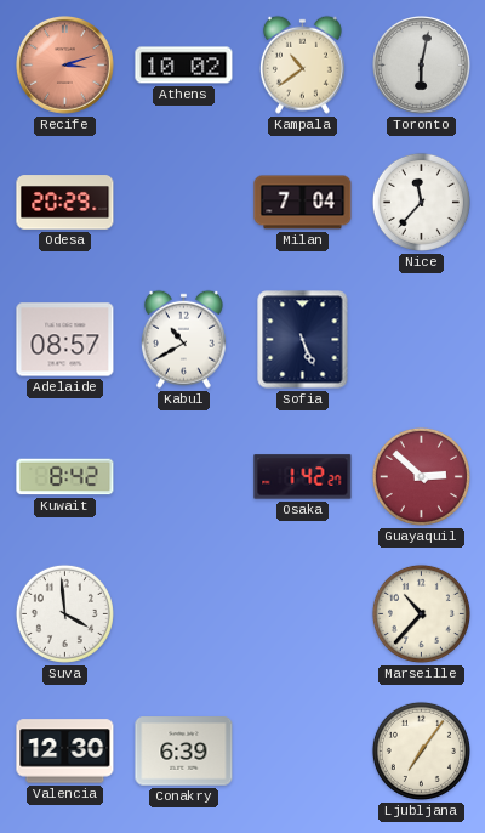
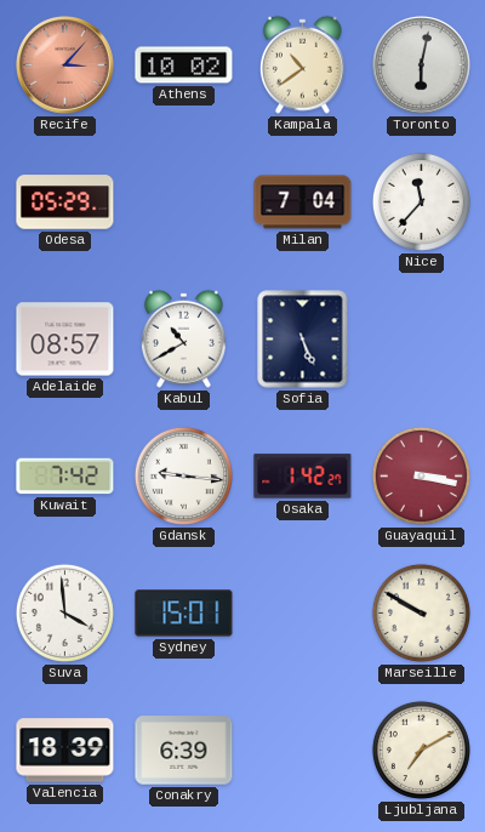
Recife: 3:12 -> 3:07
Odesa: 20:29 -> 05:29
Kuwait: 8:42 -> 7:42
Gdansk: none -> 9:16
Guayaquil: 2:52 -> 3:17
Sydney: none -> 15:01
Marseille: 10:37 -> 9:50
Valencia: 12:30 -> 18:39
Ljubljana: 7:06 -> 7:10
